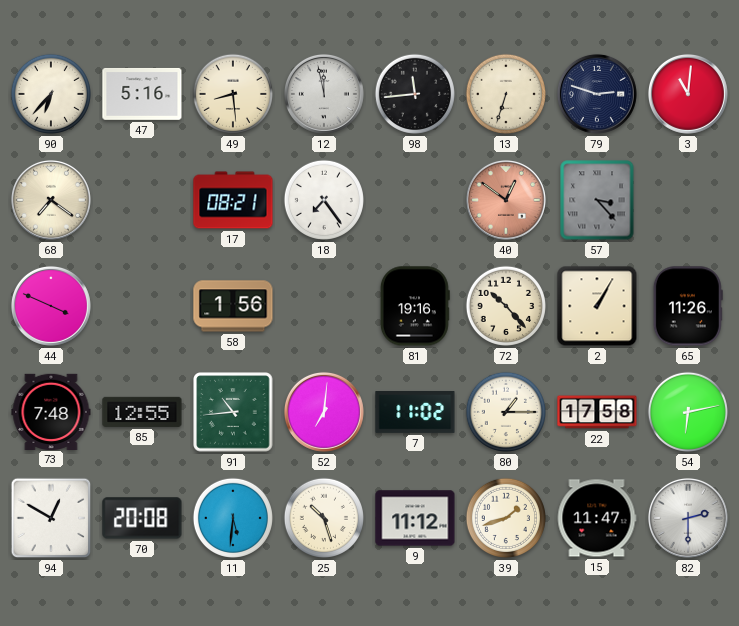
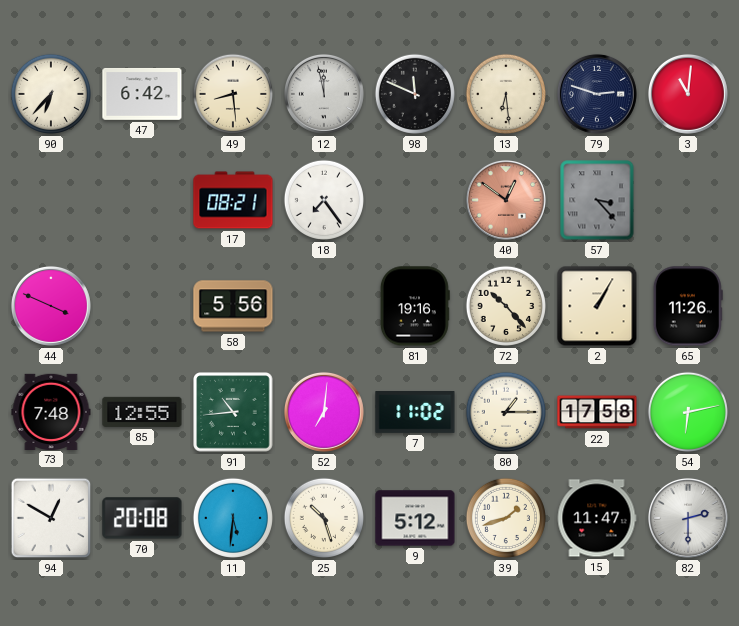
47: 5:16 -> 6:42
98: 11:44 -> 11:49
13: 6:33 -> 6:29
68: 7:21 -> none
58: 1:56 -> 5:56
9: 11:12 -> 5:12
